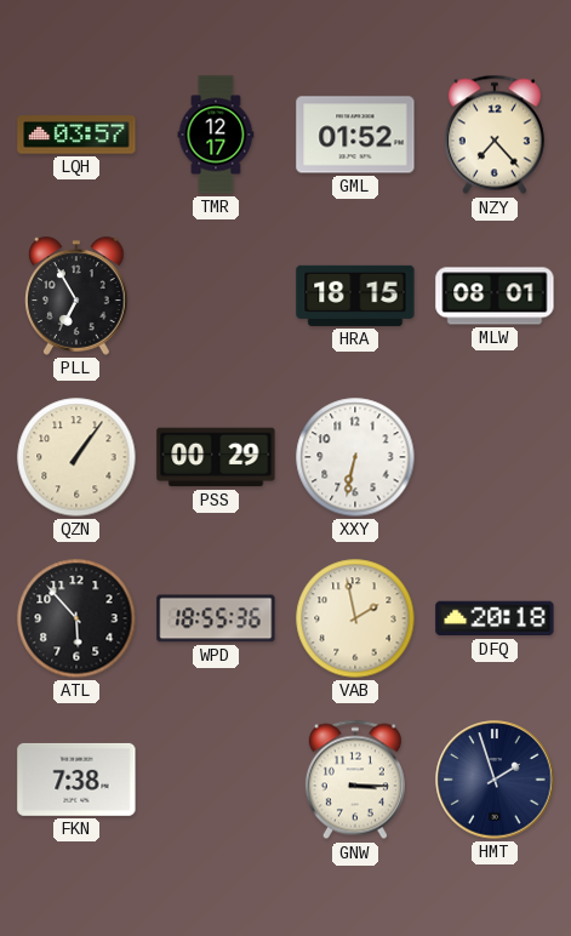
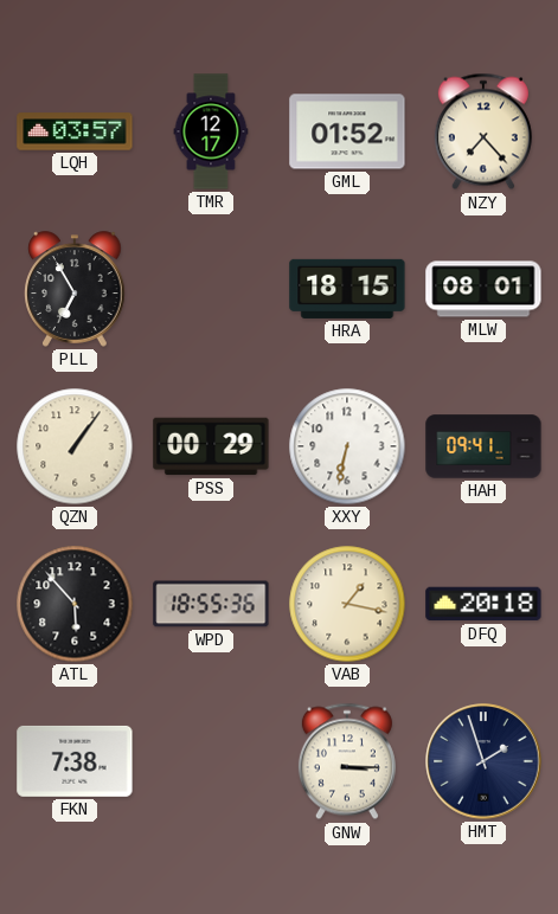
HAH: none -> 09:41
VAB: 1:58 -> 1:17
